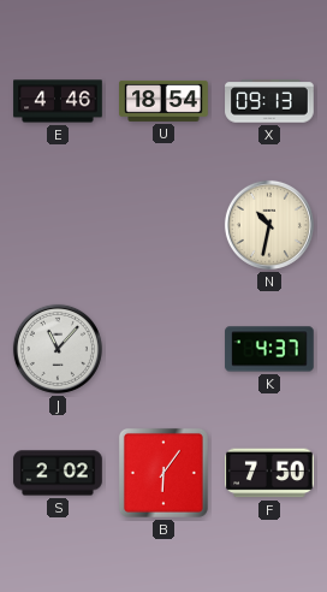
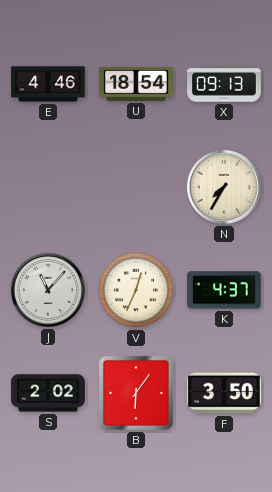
N: 10:32 -> 7:35
V: none -> 12:34
F: 7:50 -> 3:50
